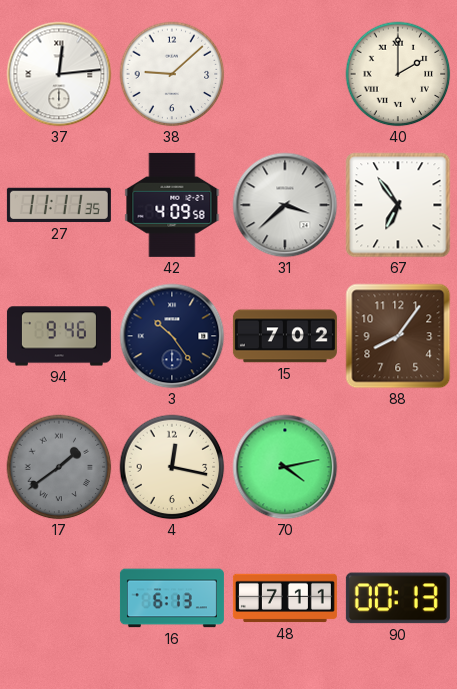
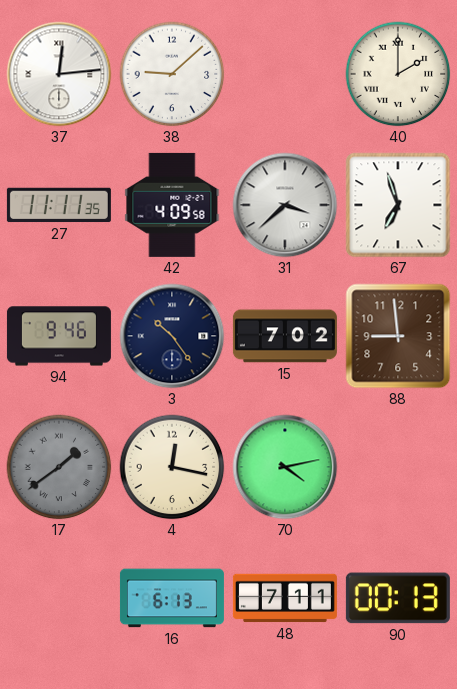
67: 6:54 -> 6:57
88: 8:06 -> 8:59
